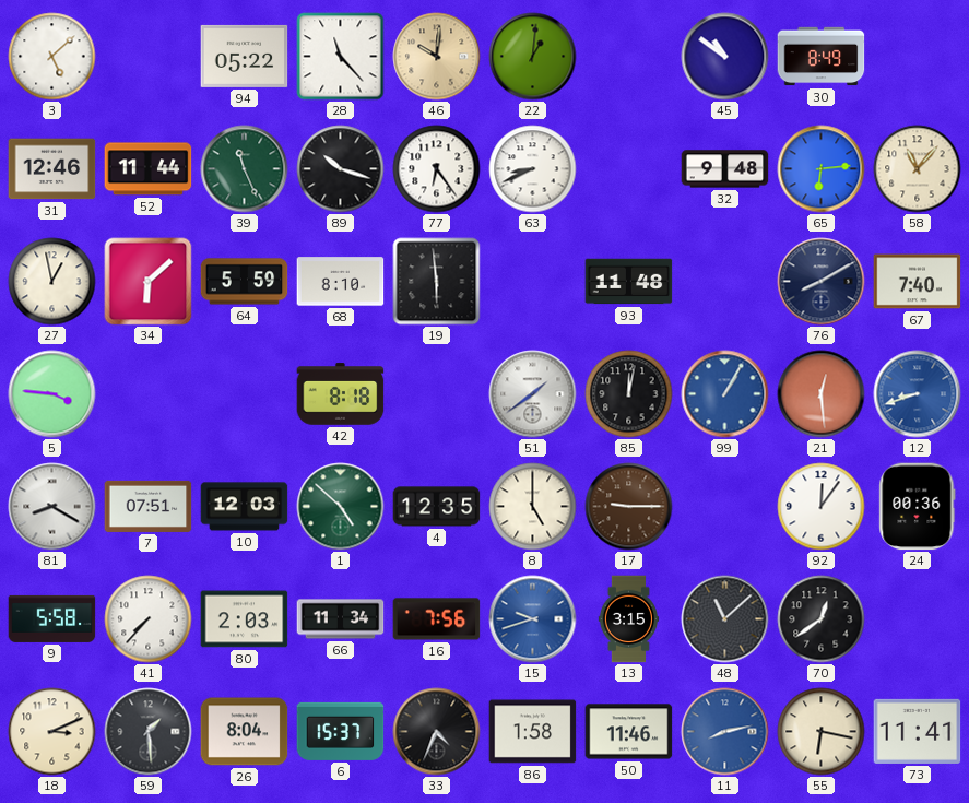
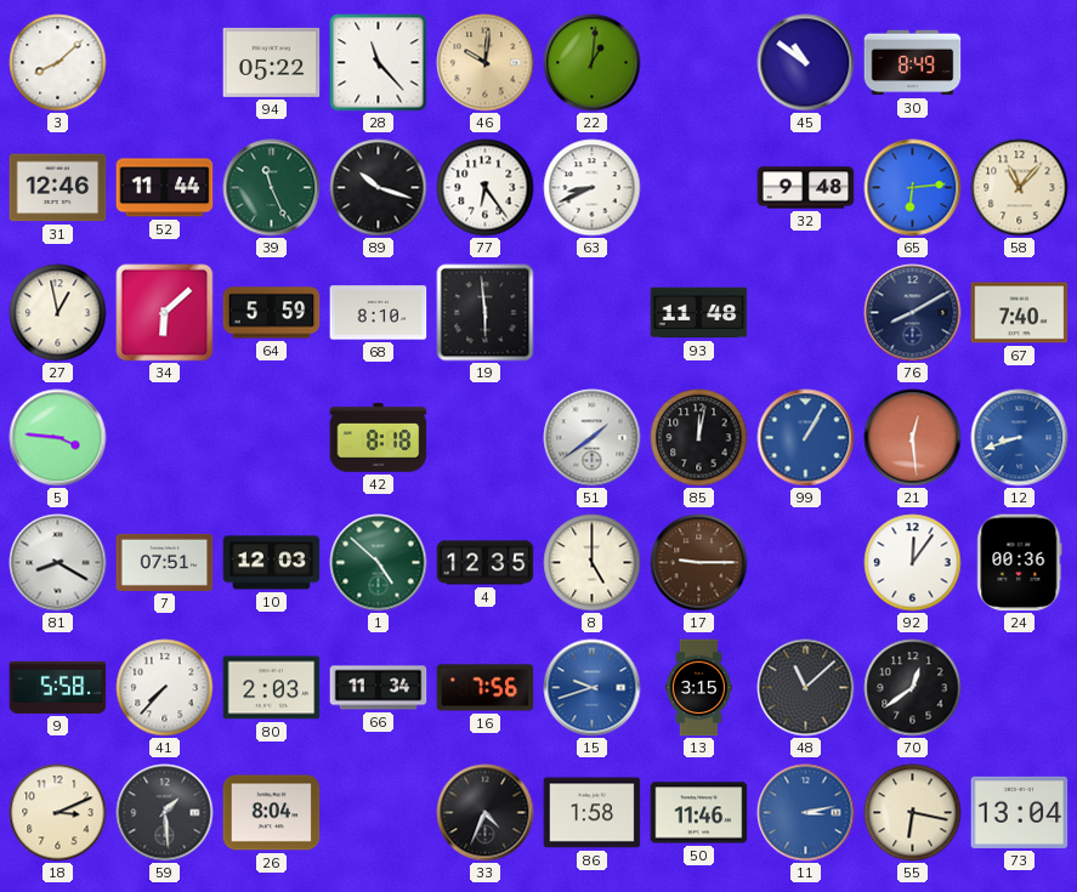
3: 5:08 -> 8:08
6: 15:37 -> none
11: 8:13 -> 3:13
73: 11:41 -> 13:04
